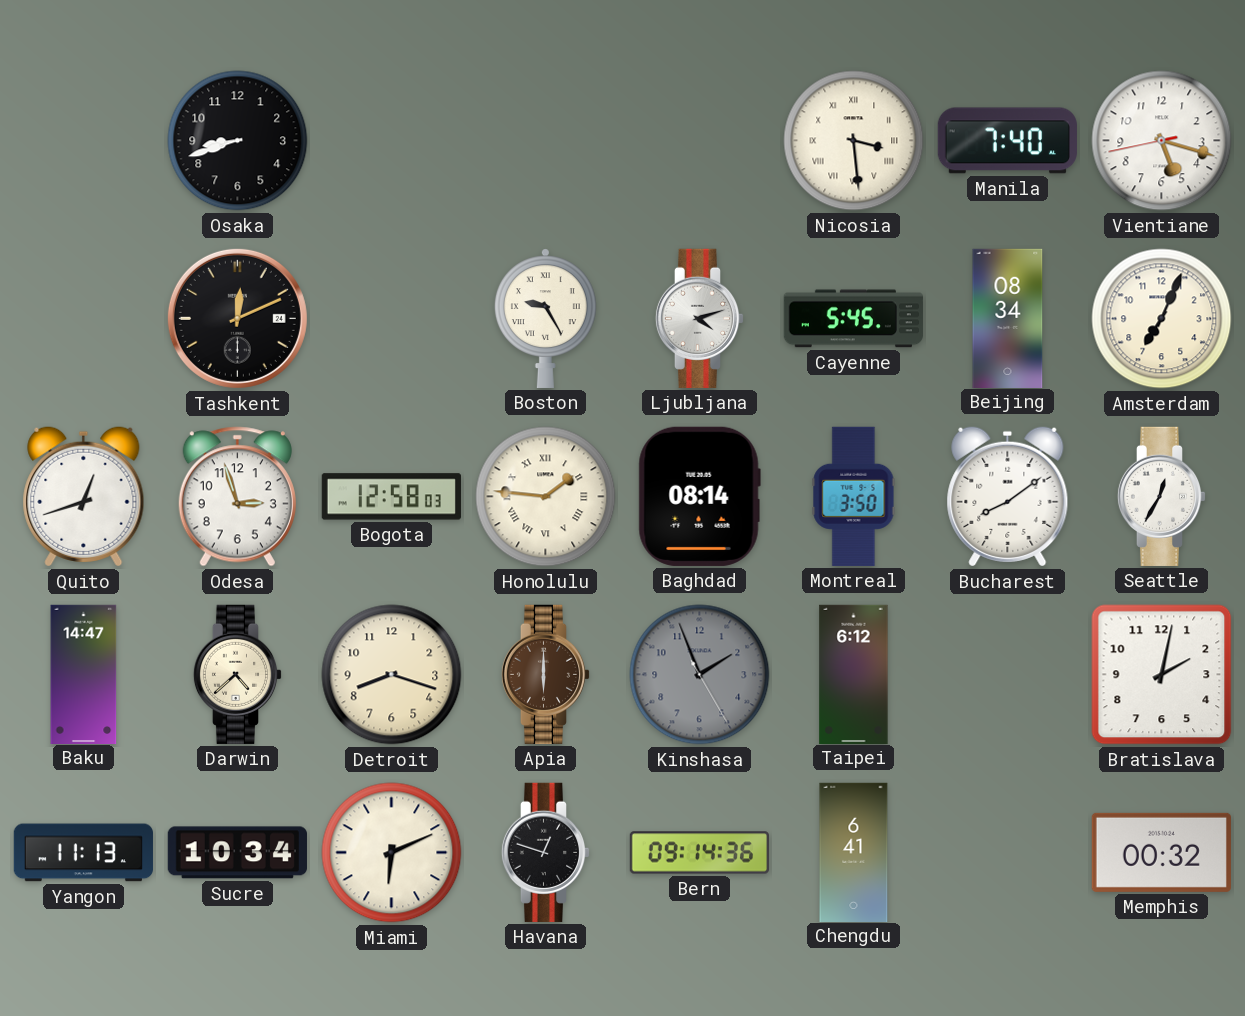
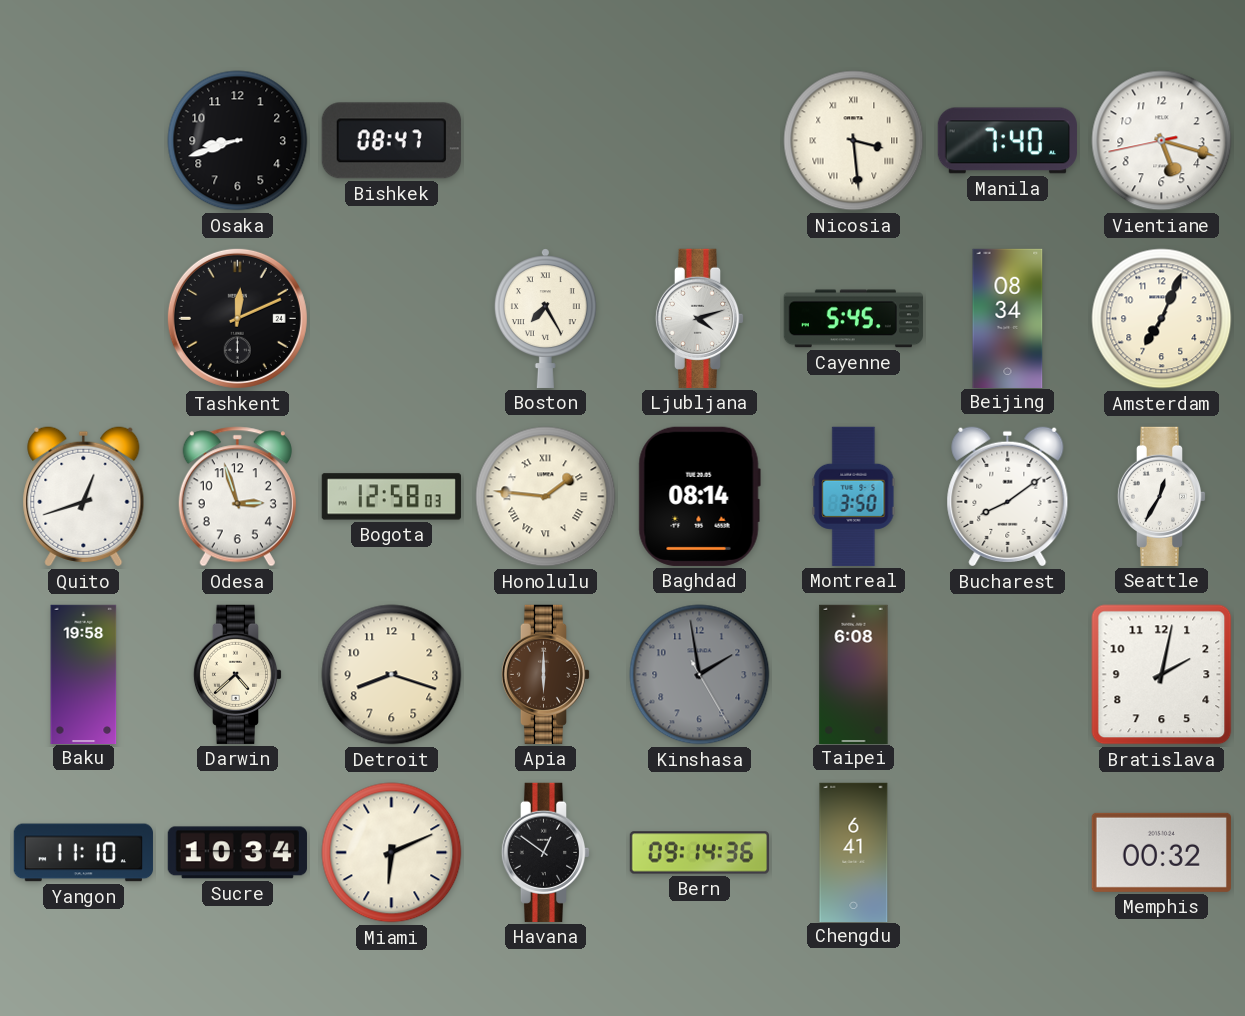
Bishkek: none -> 08:47
Boston: 9:25 -> 7:25
Baku: 14:47 -> 19:58
Kinshasa: 1:56 -> 1:58
Taipei: 6:12 -> 6:08
Yangon: 11:13 -> 11:10
Havana: 12:48 -> 12:51
